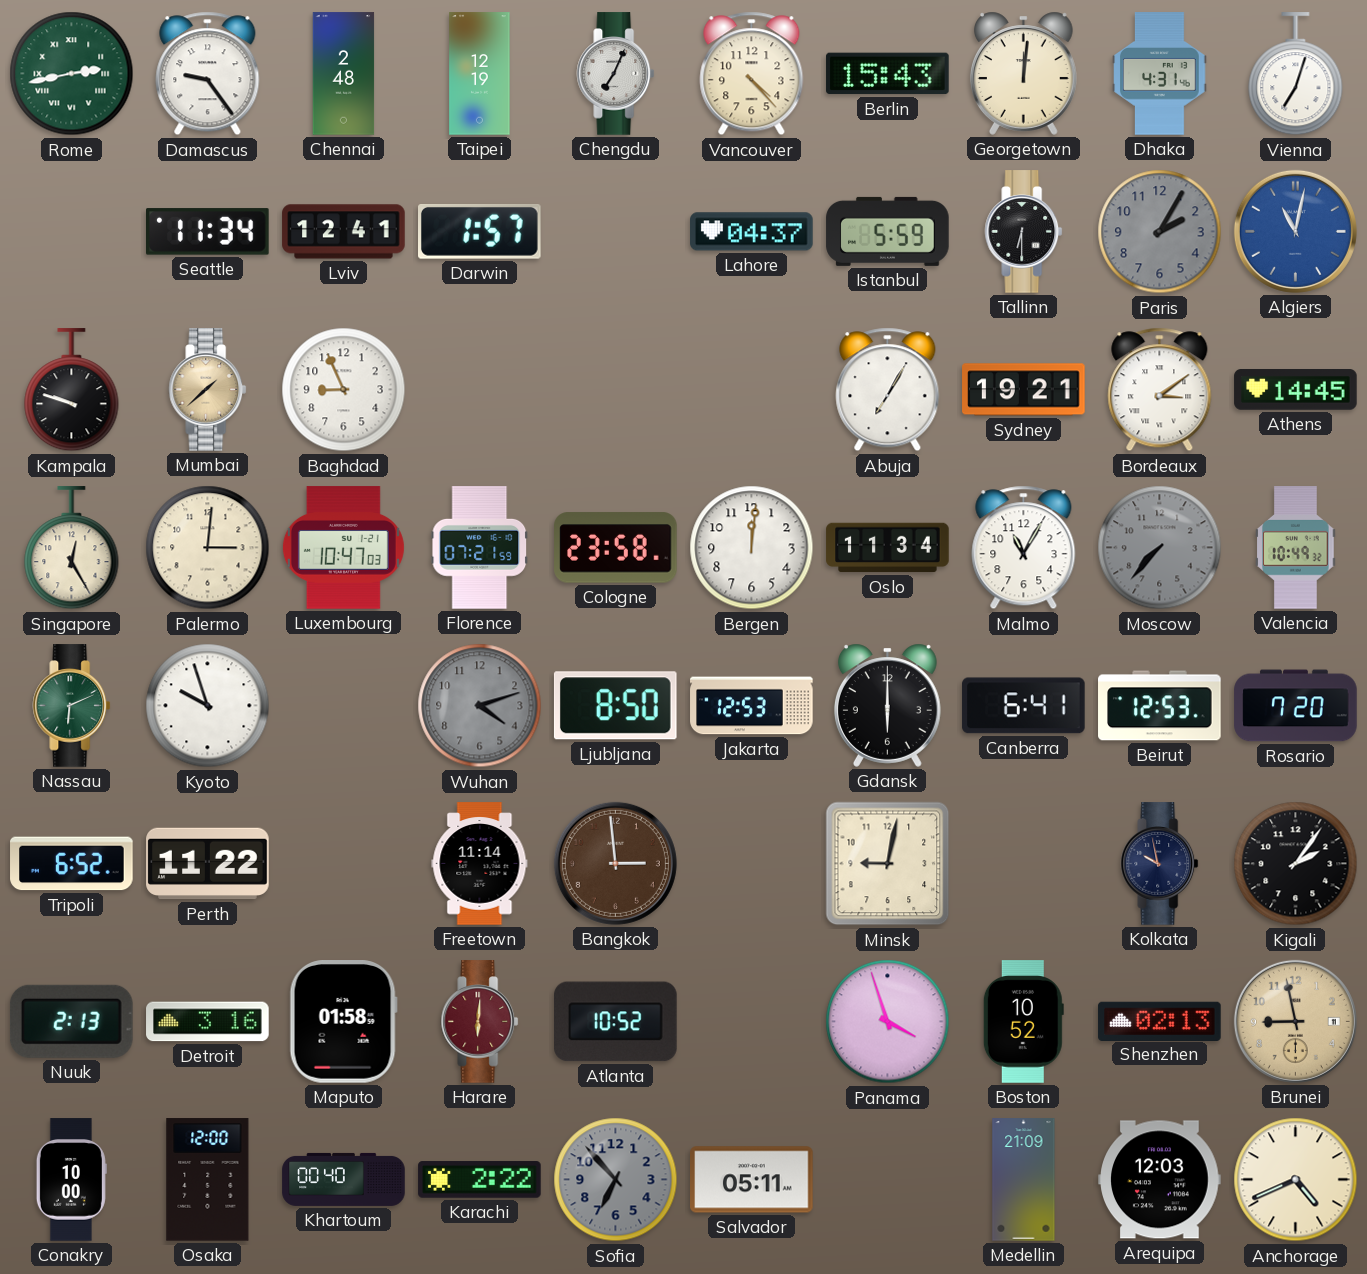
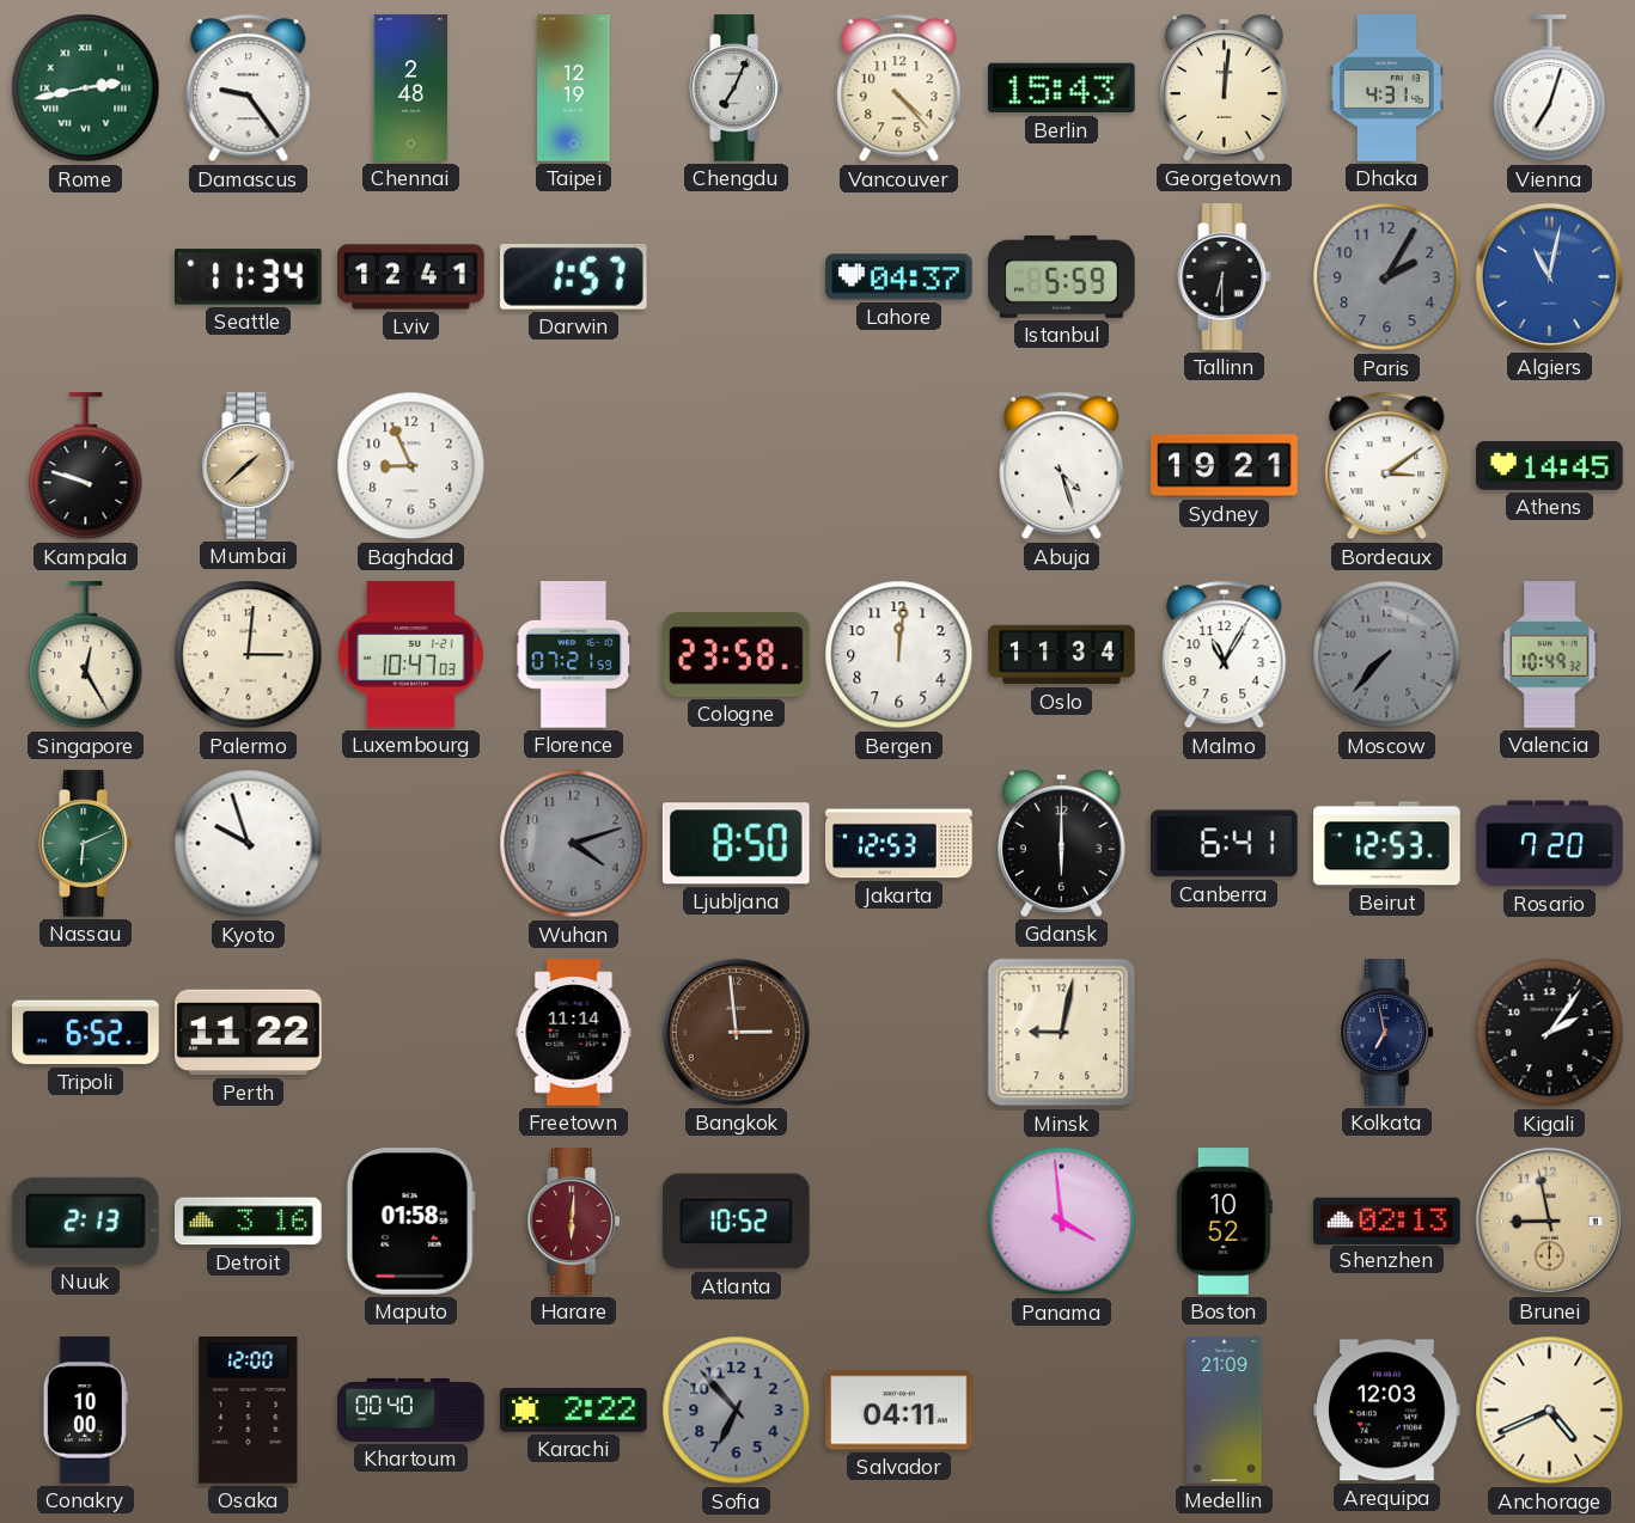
Abuja: 7:05 -> 4:27
Kolkata: 9:58 -> 6:58
Panama: 3:57 -> 3:59
Salvador: 05:11 -> 04:11
